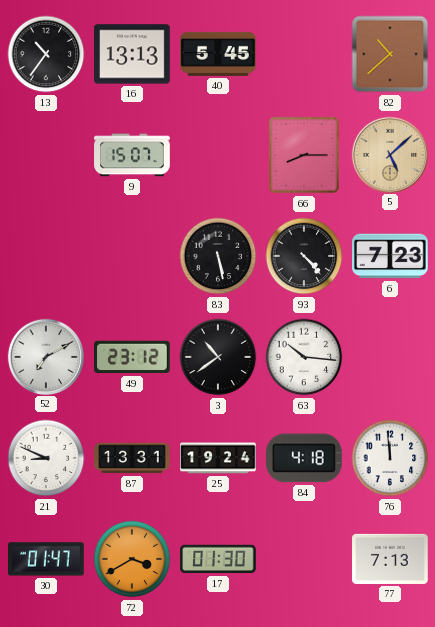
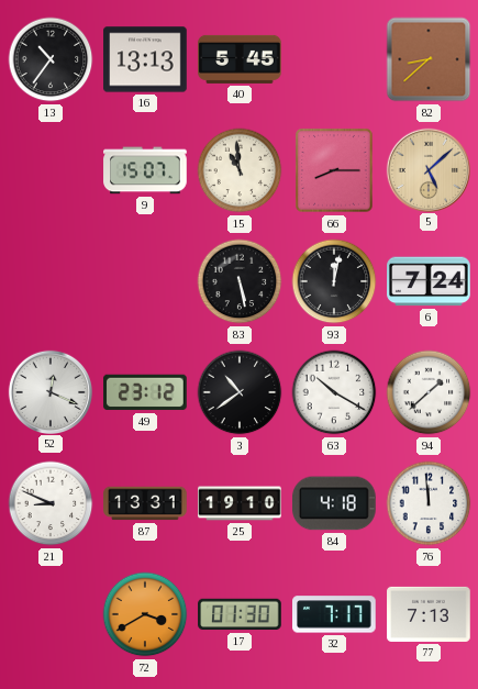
82: 10:38 -> 8:38
15: none -> 10:59
93: 4:23 -> 12:02
6: 7:23 -> 7:24
52: 7:10 -> 12:19
63: 10:16 -> 10:20
94: none -> 1:38
25: 19:24 -> 19:10
30: 01:47 -> none
32: none -> 7:17
